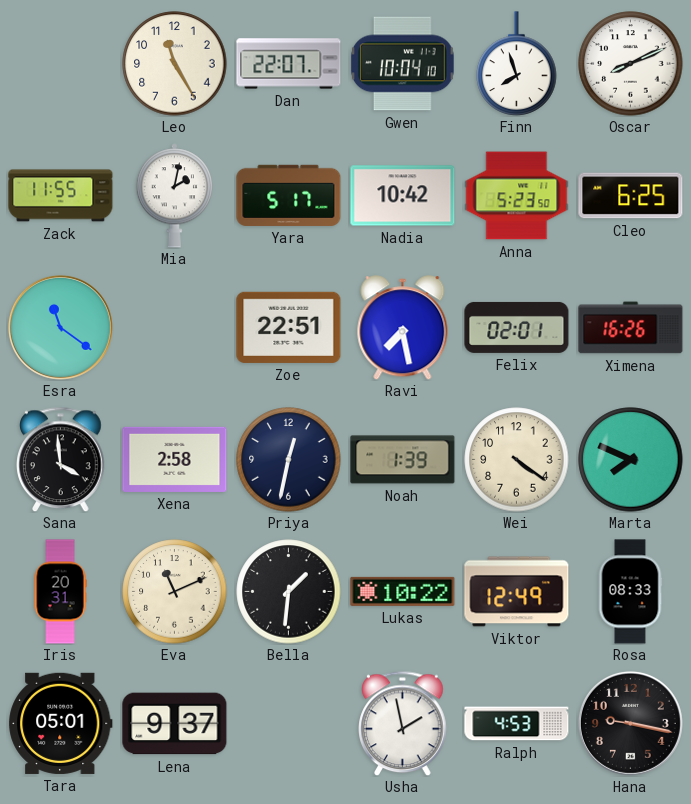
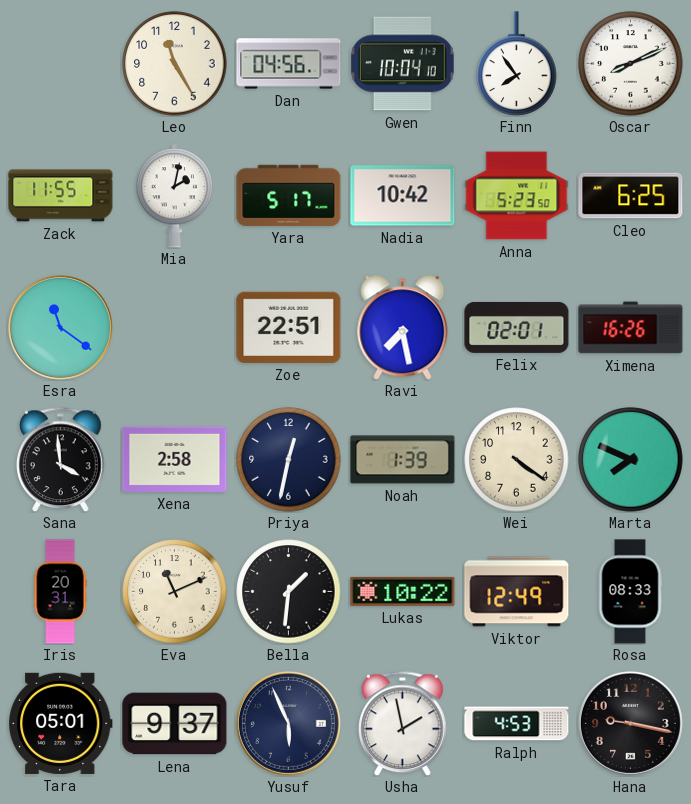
Dan: 22:07 -> 04:56
Finn: 7:57 -> 7:54
Yusuf: none -> 5:56
